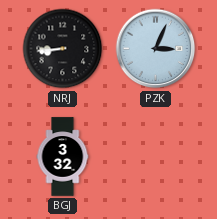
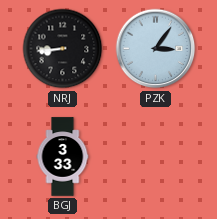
PZK: 3:04 -> 3:06
BGJ: 3:32 -> 3:33
